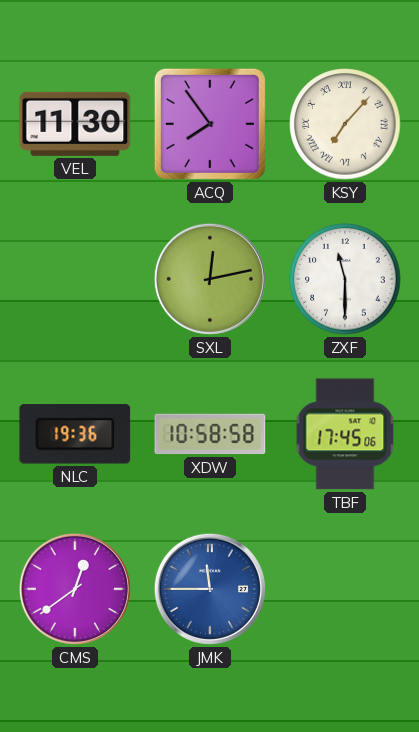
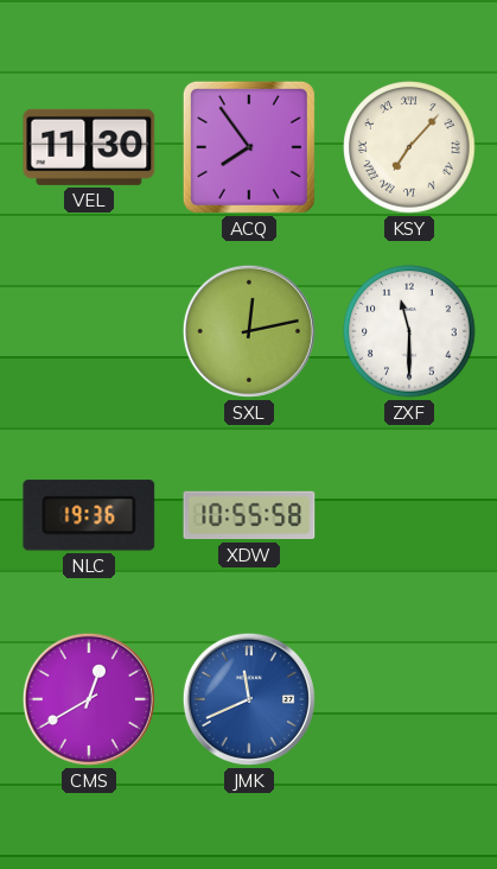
XDW: 10:58 -> 10:55
TBF: 17:45 -> none
CMS: 12:39 -> 12:40
JMK: 11:45 -> 11:41
